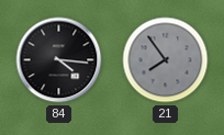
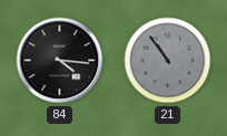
21: 7:54 -> 10:54
